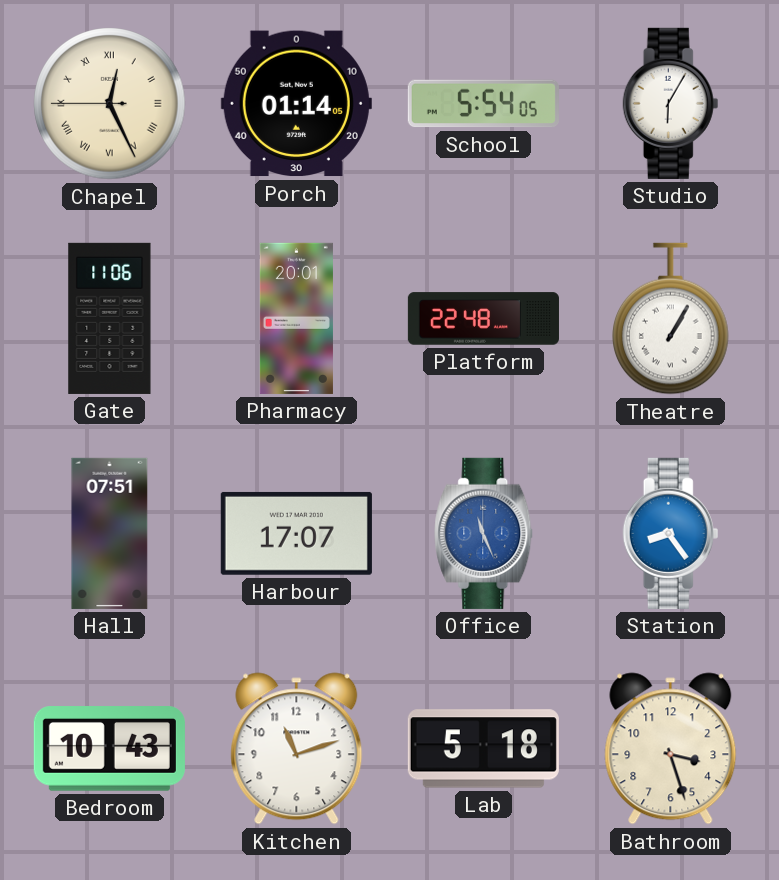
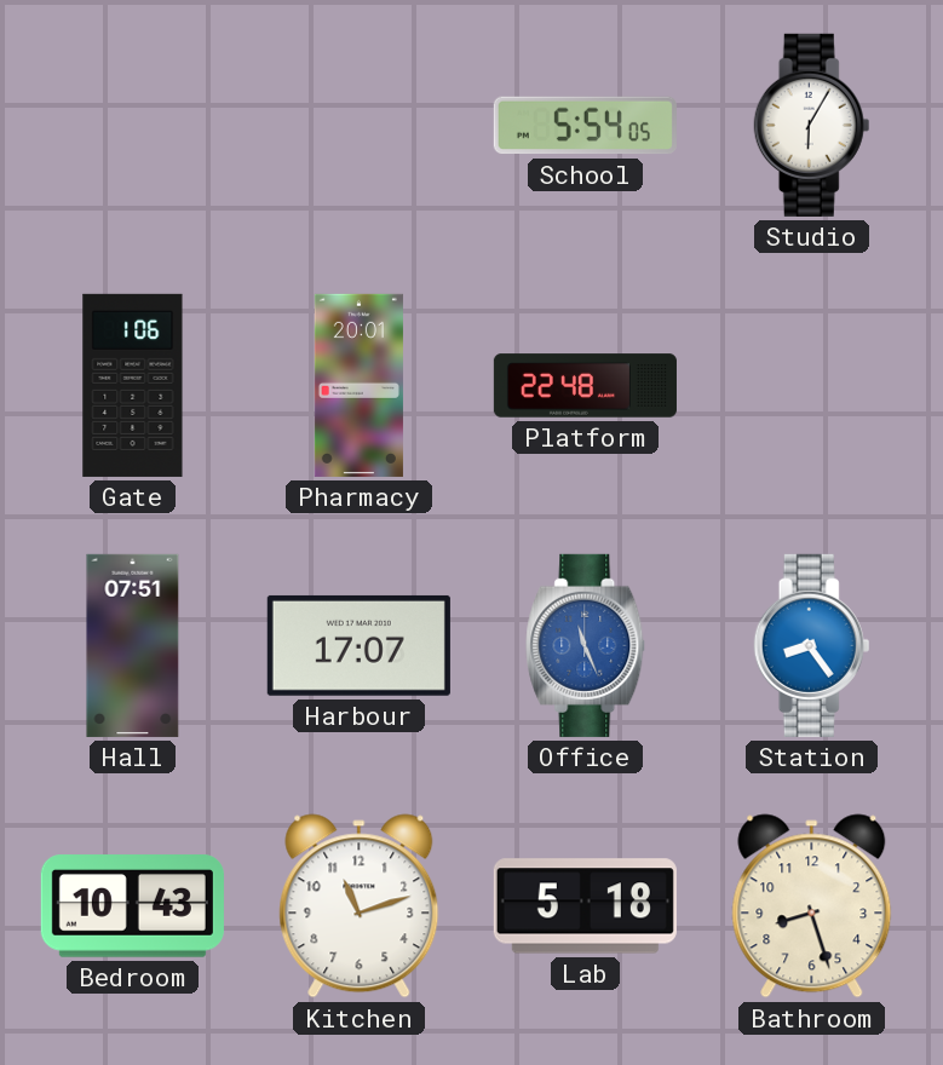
Chapel: 12:25 -> none
Porch: 01:14 -> none
Gate: 11:06 -> 1:06
Theatre: 1:05 -> none
Bathroom: 3:27 -> 8:27
